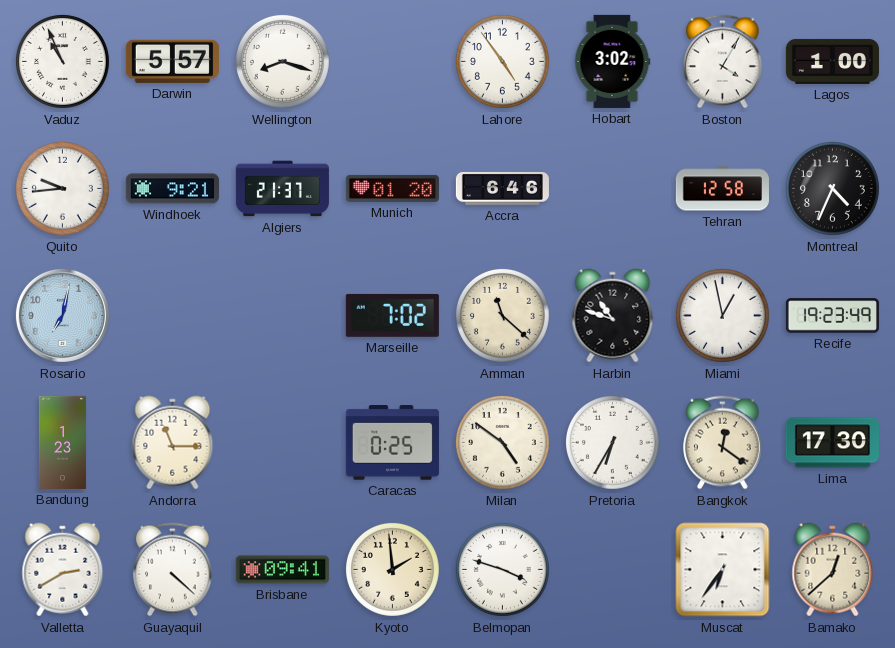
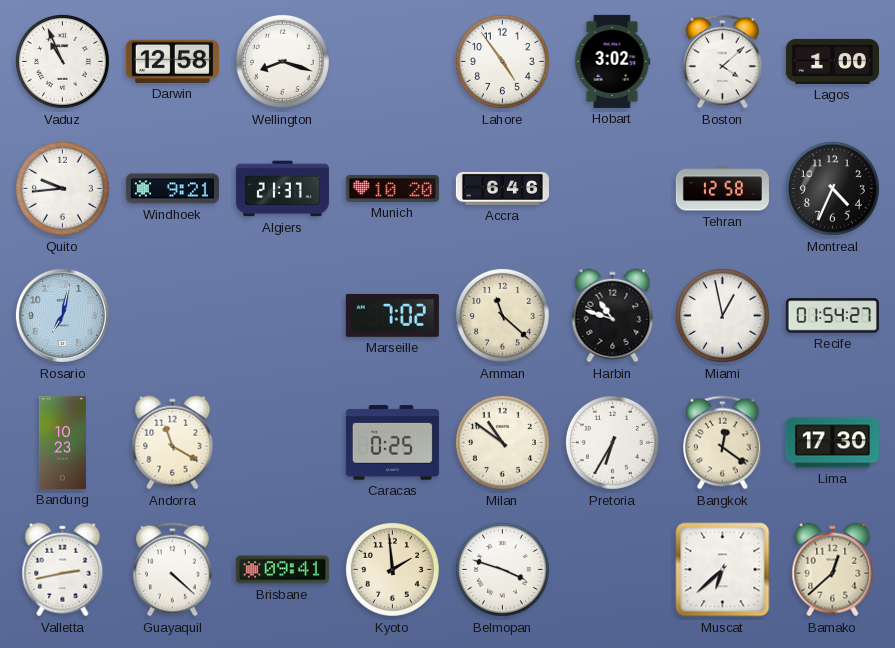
Darwin: 5:57 -> 12:58
Boston: 4:05 -> 4:08
Munich: 01:20 -> 10:20
Recife: 19:23 -> 01:54
Bandung: 1:23 -> 10:23
Andorra: 11:15 -> 11:20
Milan: 4:51 -> 10:51
Valletta: 2:40 -> 2:43
Muscat: 6:36 -> 6:38
